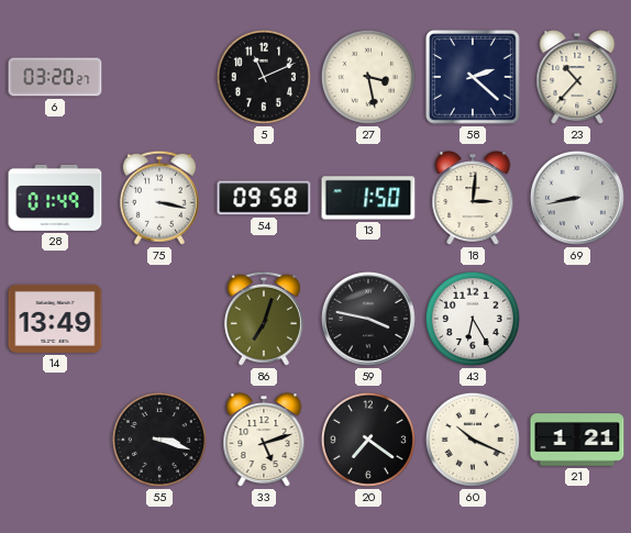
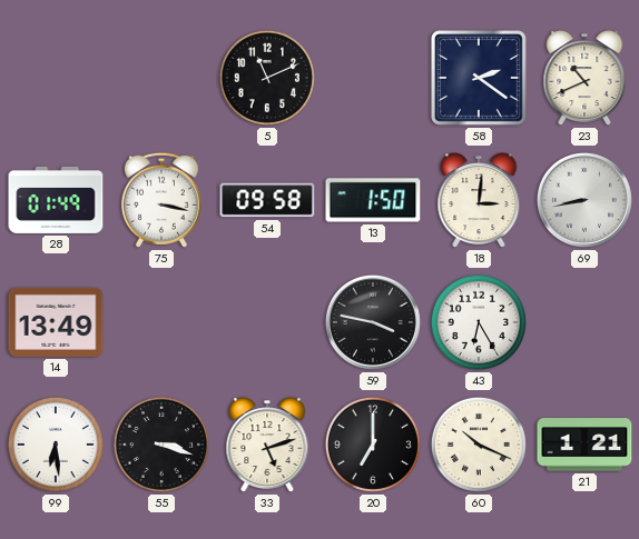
6: 03:20 -> none
27: 3:28 -> none
58: 2:22 -> 2:21
23: 10:37 -> 10:41
86: 7:03 -> none
99: none -> 6:29
20: 7:21 -> 7:00
